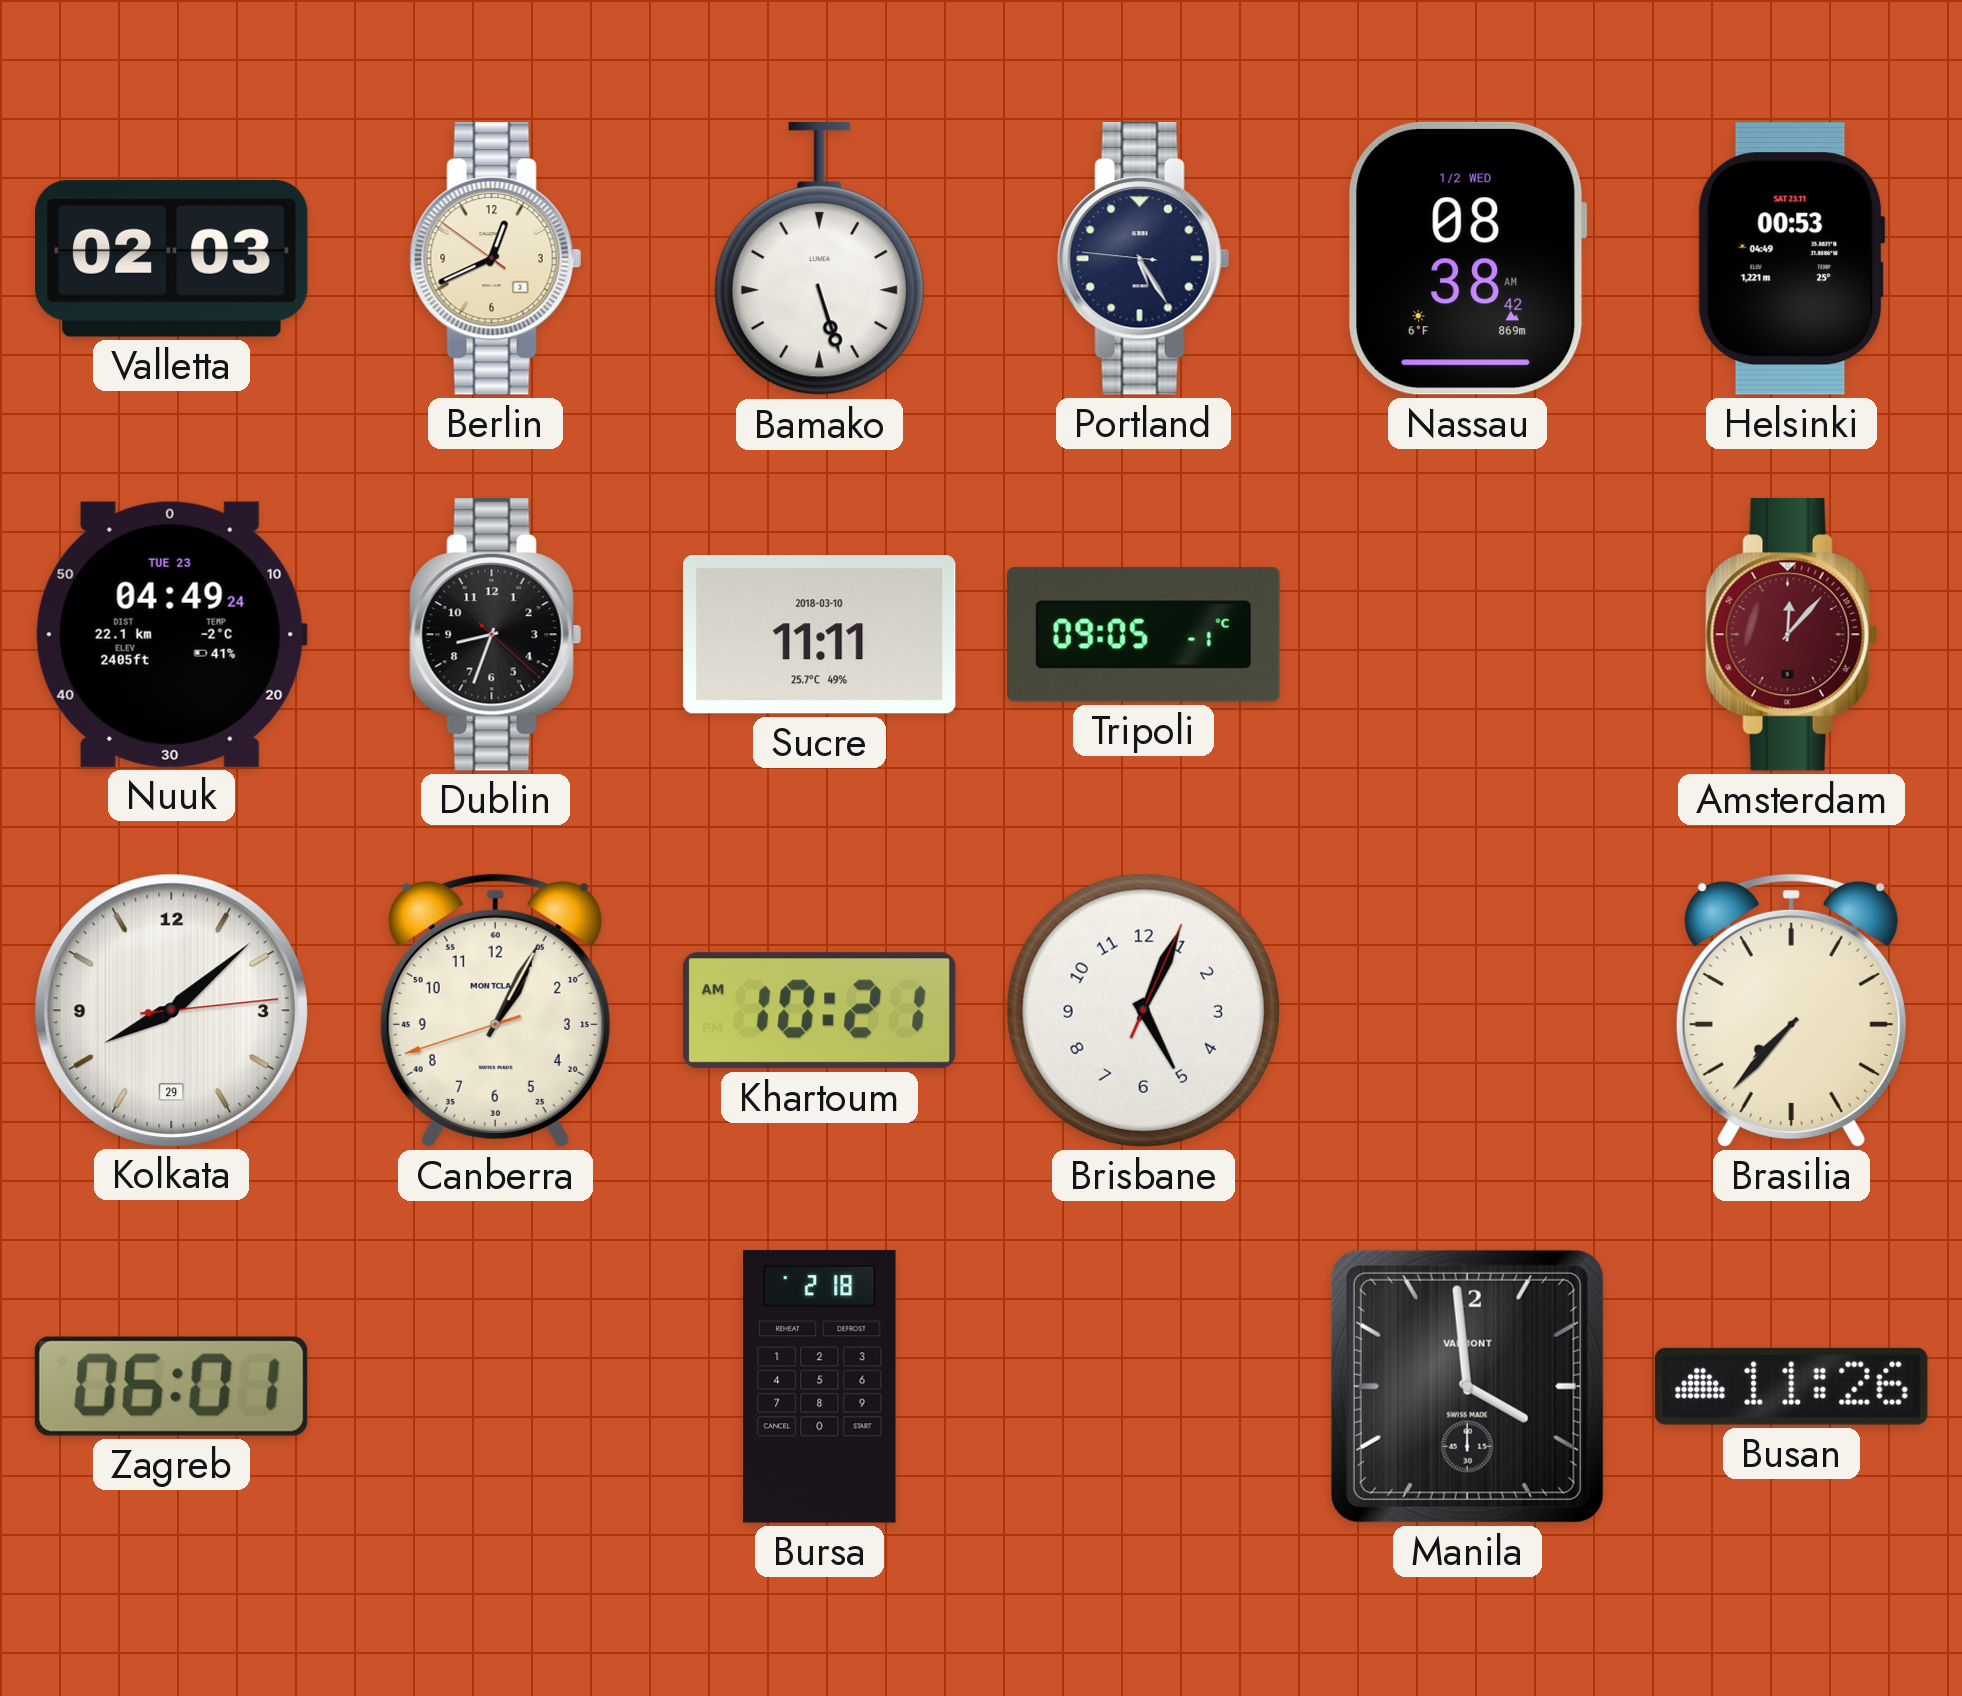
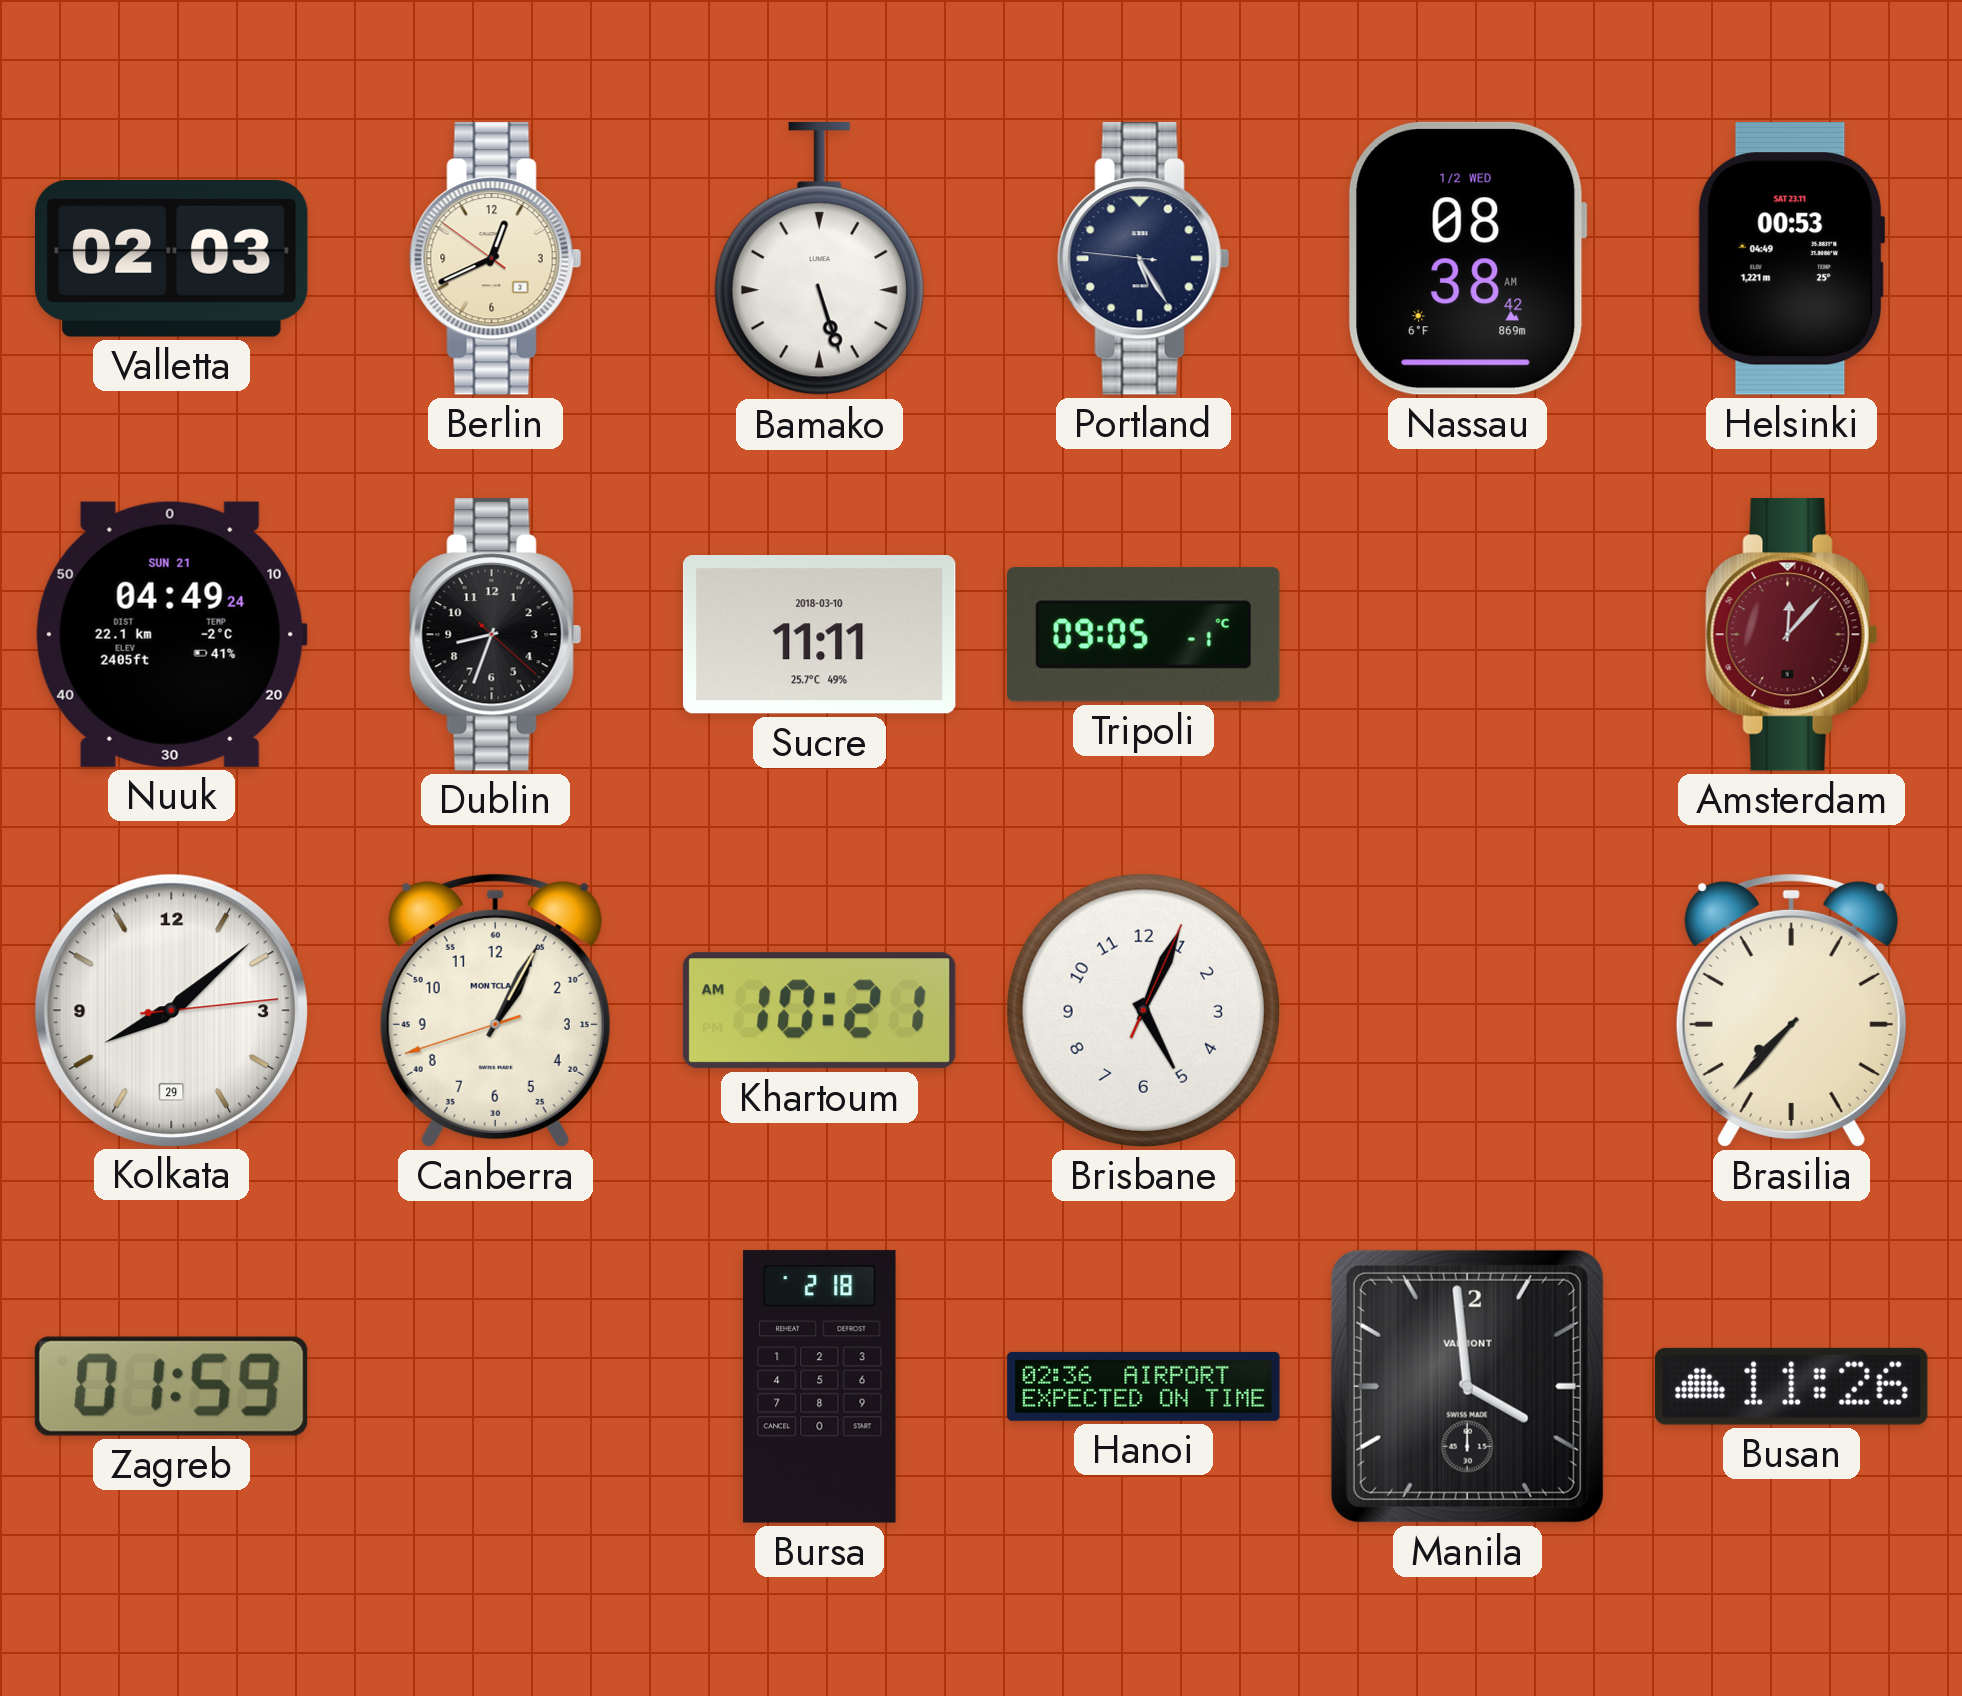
Nuuk date: TUE 23 -> SUN 21
Zagreb: 06:01 -> 01:59
Hanoi: none -> 02:36
